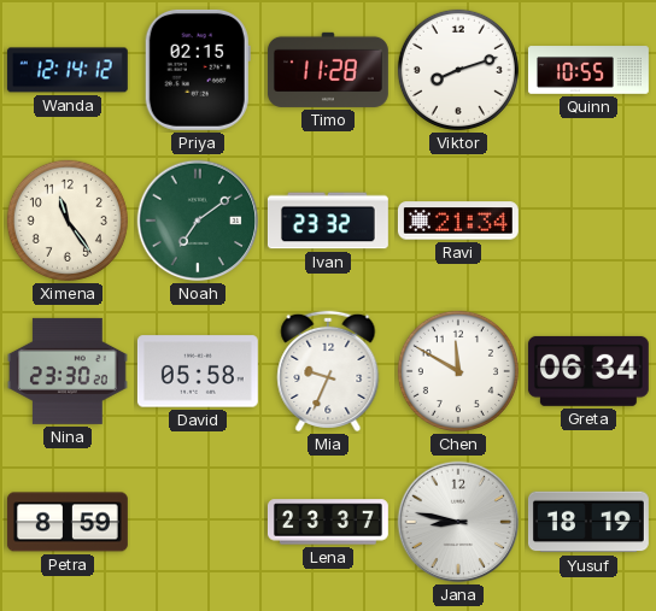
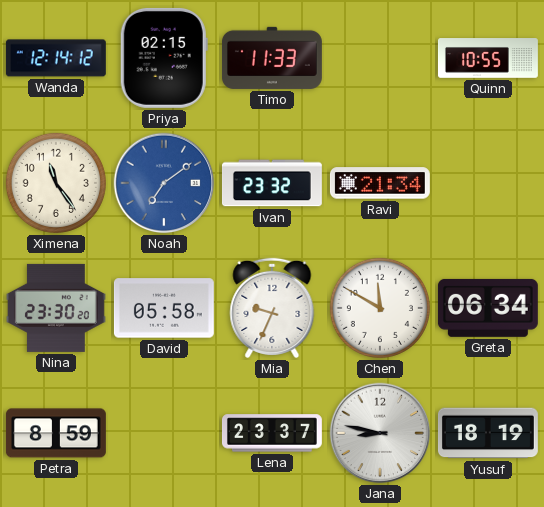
Timo: 11:28 -> 11:33
Viktor: 8:12 -> none
Noah dial: green -> blue
